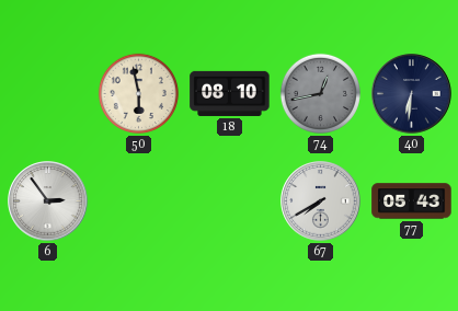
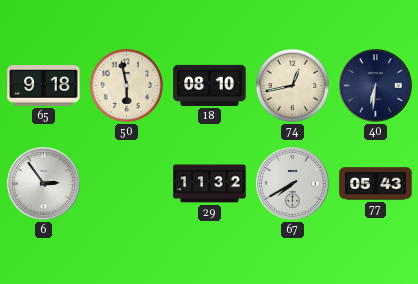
65: none -> 9:18
74 dial: grey -> cream
29: none -> 11:32
